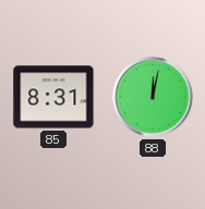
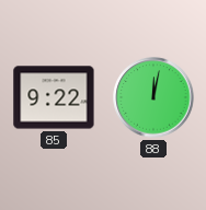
85: 8:31 -> 9:22
